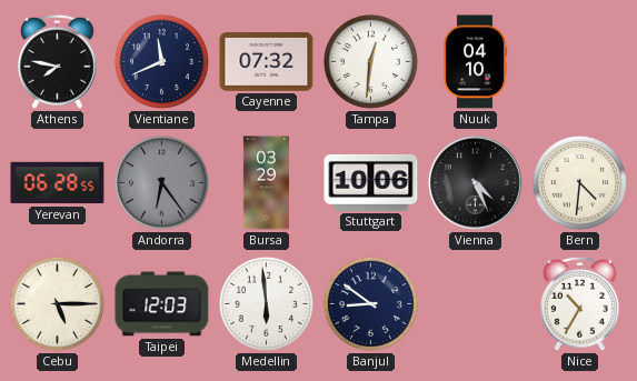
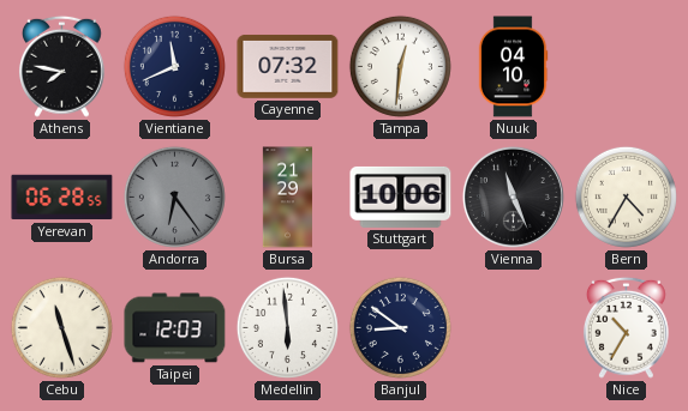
Bursa: 03:29 -> 21:29
Vienna: 4:26 -> 11:26
Bern: 4:31 -> 4:35
Cebu: 5:15 -> 11:27
